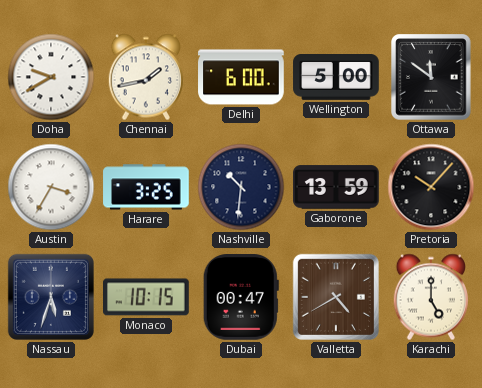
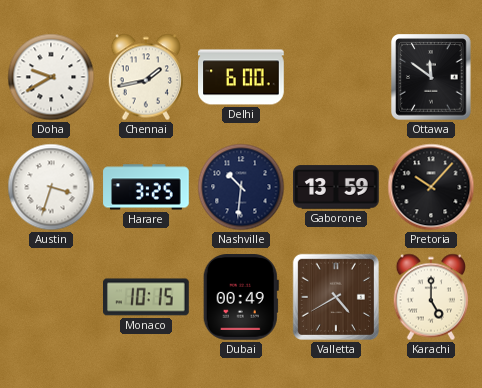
Wellington: 5:00 -> none
Austin: 3:35 -> 3:33
Nassau: 5:33 -> none
Dubai: 00:47 -> 00:49
